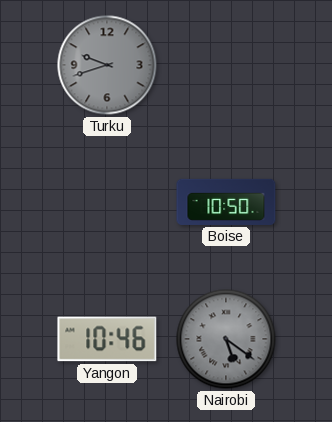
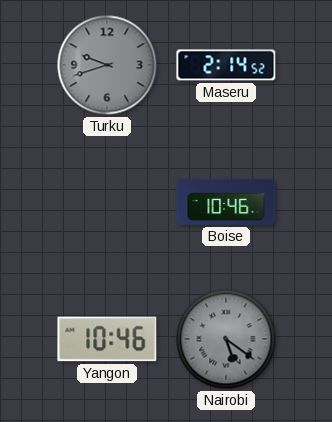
Maseru: none -> 2:14
Boise: 10:50 -> 10:46
